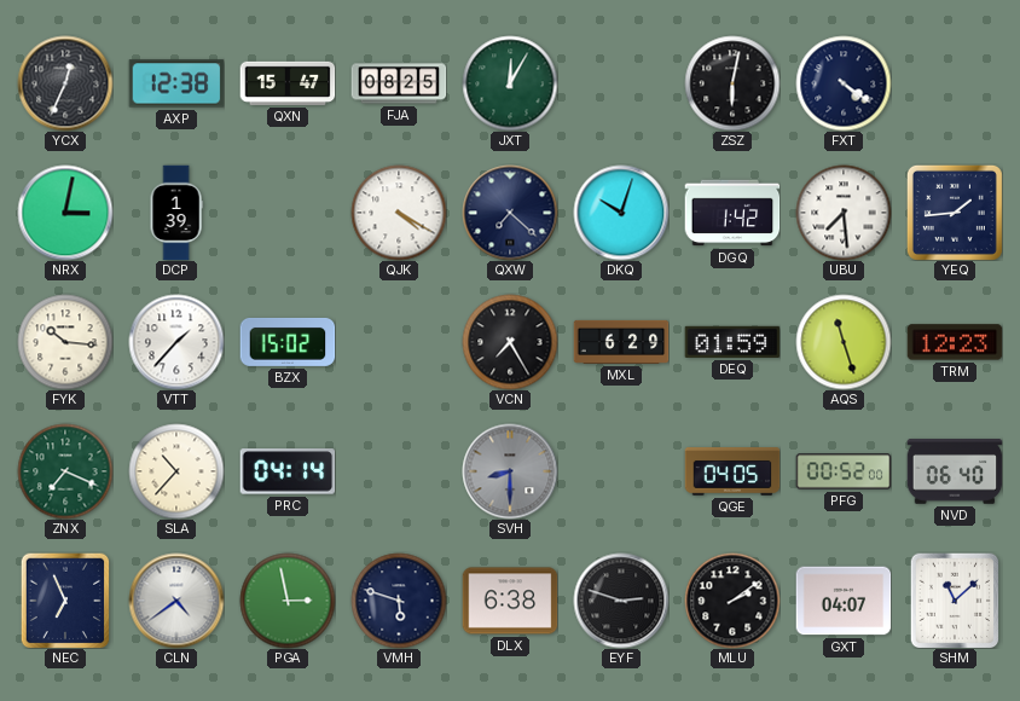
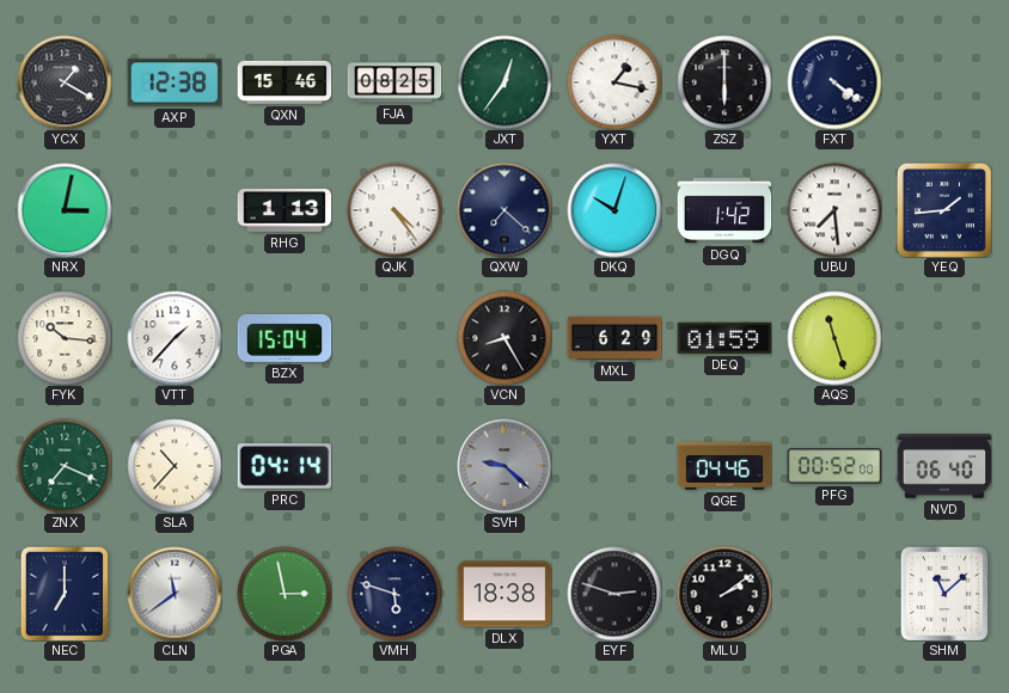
YCX: 12:34 -> 1:20
QXN: 15:47 -> 15:46
JXT: 12:05 -> 12:36
YXT: none -> 1:17
ZSZ: 6:02 -> 6:00
DCP: 1:39 -> none
RHG: none -> 1:13
QJK: 4:20 -> 4:24
BZX: 15:02 -> 15:04
VCN: 7:25 -> 8:25
TRM: 12:23 -> none
SVH: 8:30 -> 9:22
QGE: 04:05 -> 04:46
NEC: 6:56 -> 7:00
CLN: 4:39 -> 11:39
DLX: 6:38 -> 18:38
GXT: 04:07 -> none
